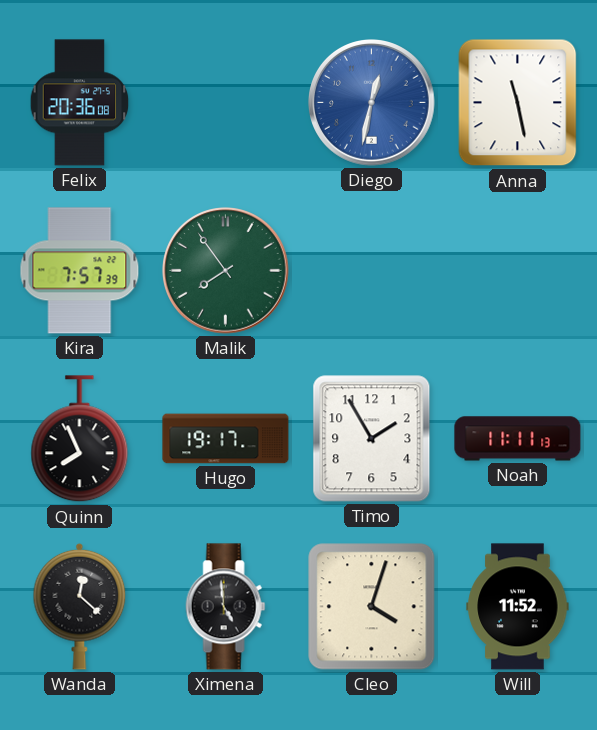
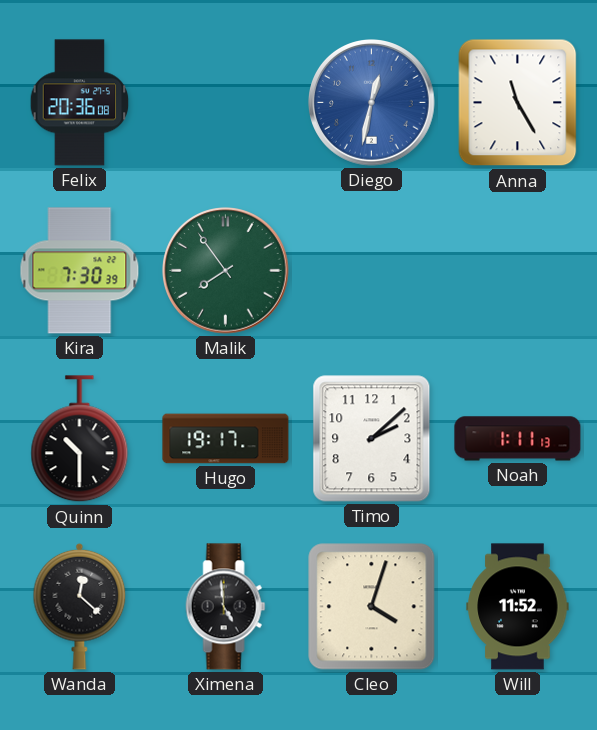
Anna: 11:28 -> 11:25
Kira: 7:57 -> 7:30
Quinn: 7:56 -> 10:30
Timo: 1:55 -> 2:08
Noah: 11:11 -> 1:11
